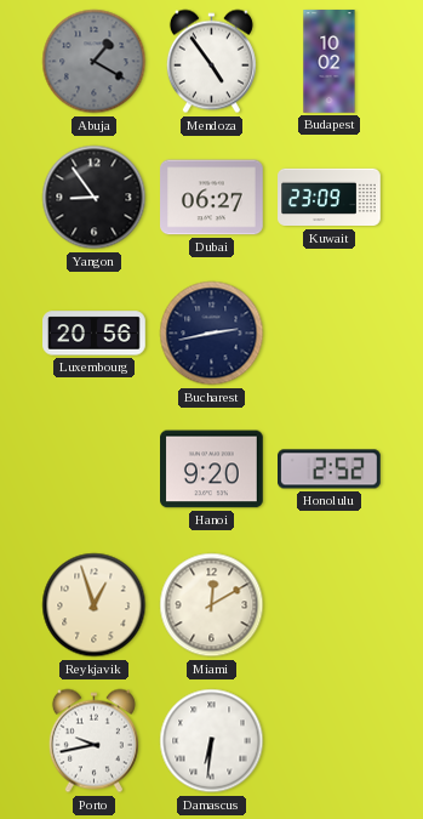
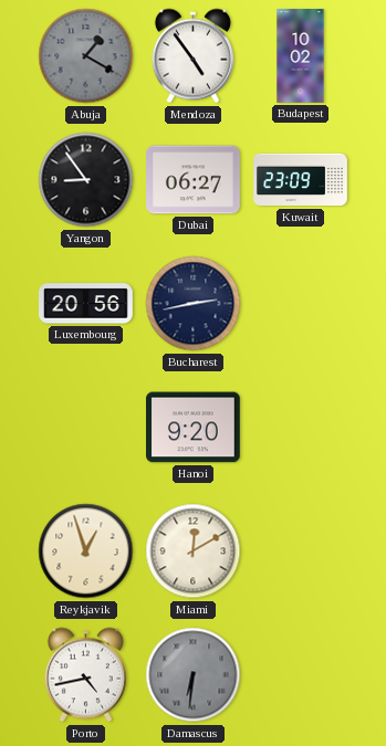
Honolulu: 2:52 -> none
Porto: 9:43 -> 4:43
Damascus dial: white -> grey
